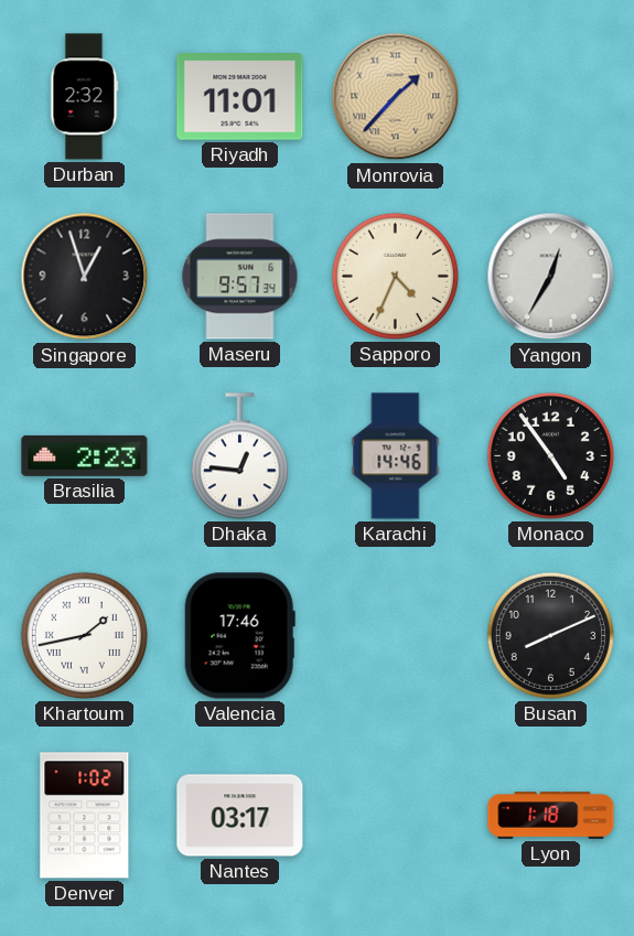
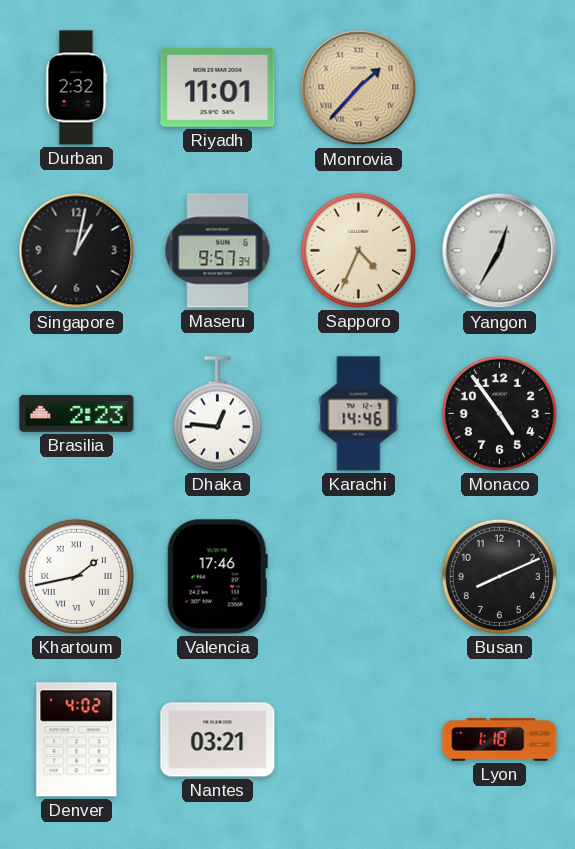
Singapore: 12:57 -> 1:02
Denver: 1:02 -> 4:02
Nantes: 03:17 -> 03:21
